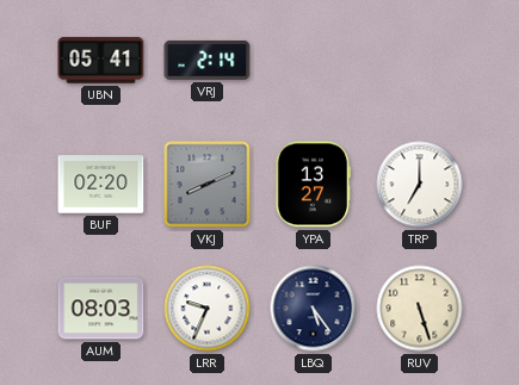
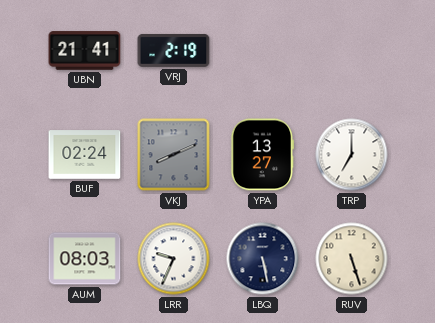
UBN: 05:41 -> 21:41
VRJ: 2:14 -> 2:19
BUF: 02:20 -> 02:24
LBQ: 5:24 -> 5:28
